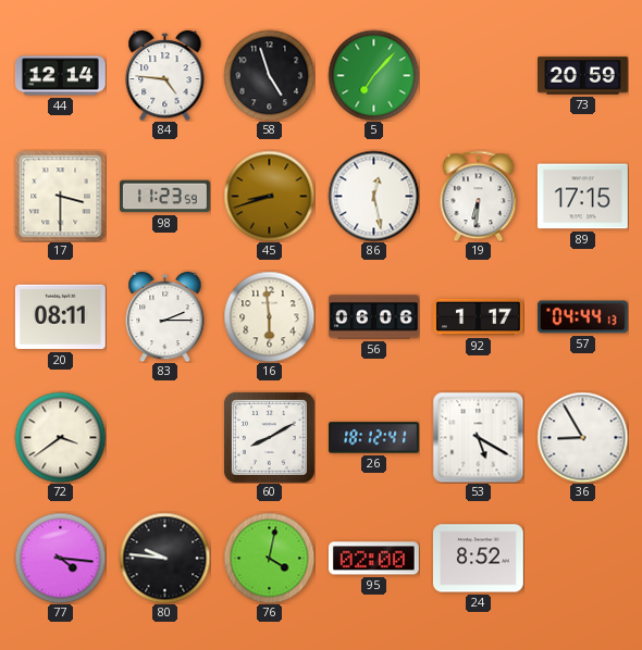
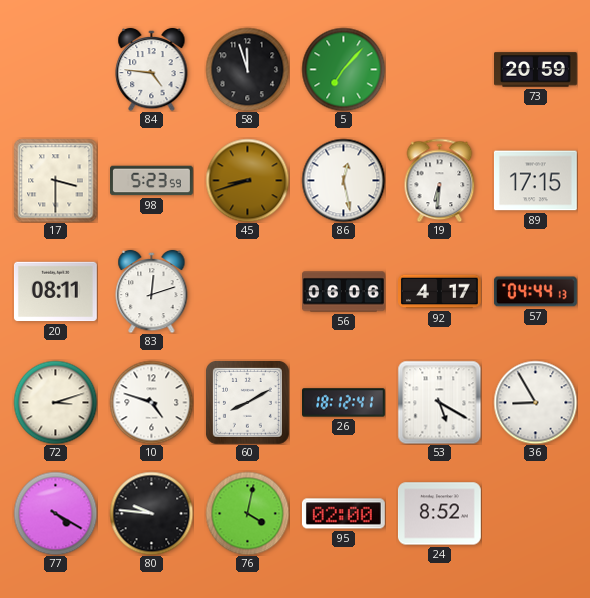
44: 12:14 -> none
58: 4:57 -> 11:57
98: 11:23 -> 5:23
83: 2:15 -> 12:12
16: 5:59 -> none
92: 1:17 -> 4:17
72: 3:39 -> 3:12
10: none -> 4:48
77: 4:16 -> 4:20
